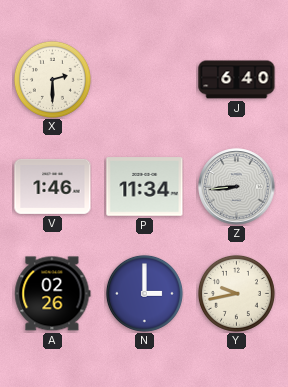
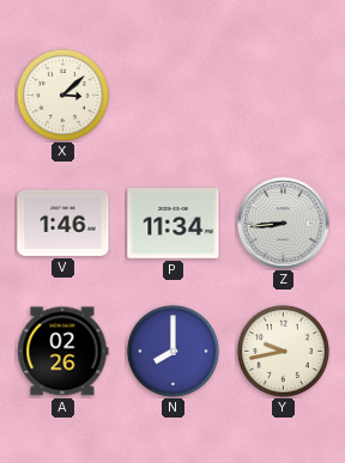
X: 2:30 -> 3:08
J: 6:40 -> none
N: 3:00 -> 8:00
